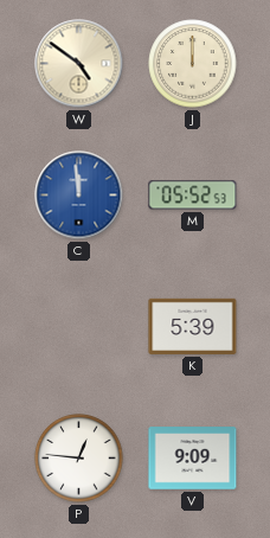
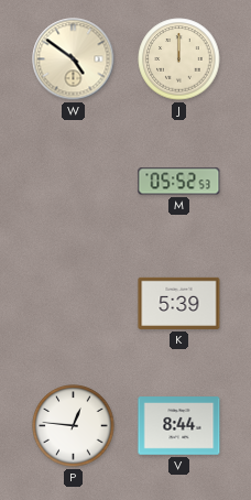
C: 11:59 -> none
V: 9:09 -> 8:44
